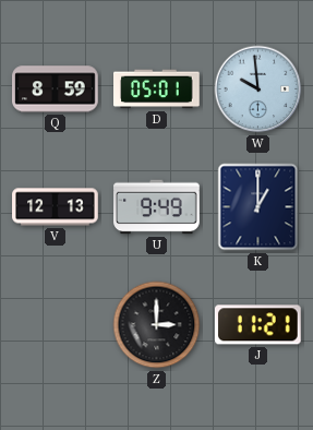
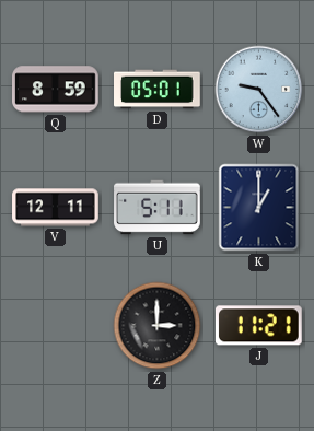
W: 9:59 -> 9:24
V: 12:13 -> 12:11
U: 9:49 -> 5:11
